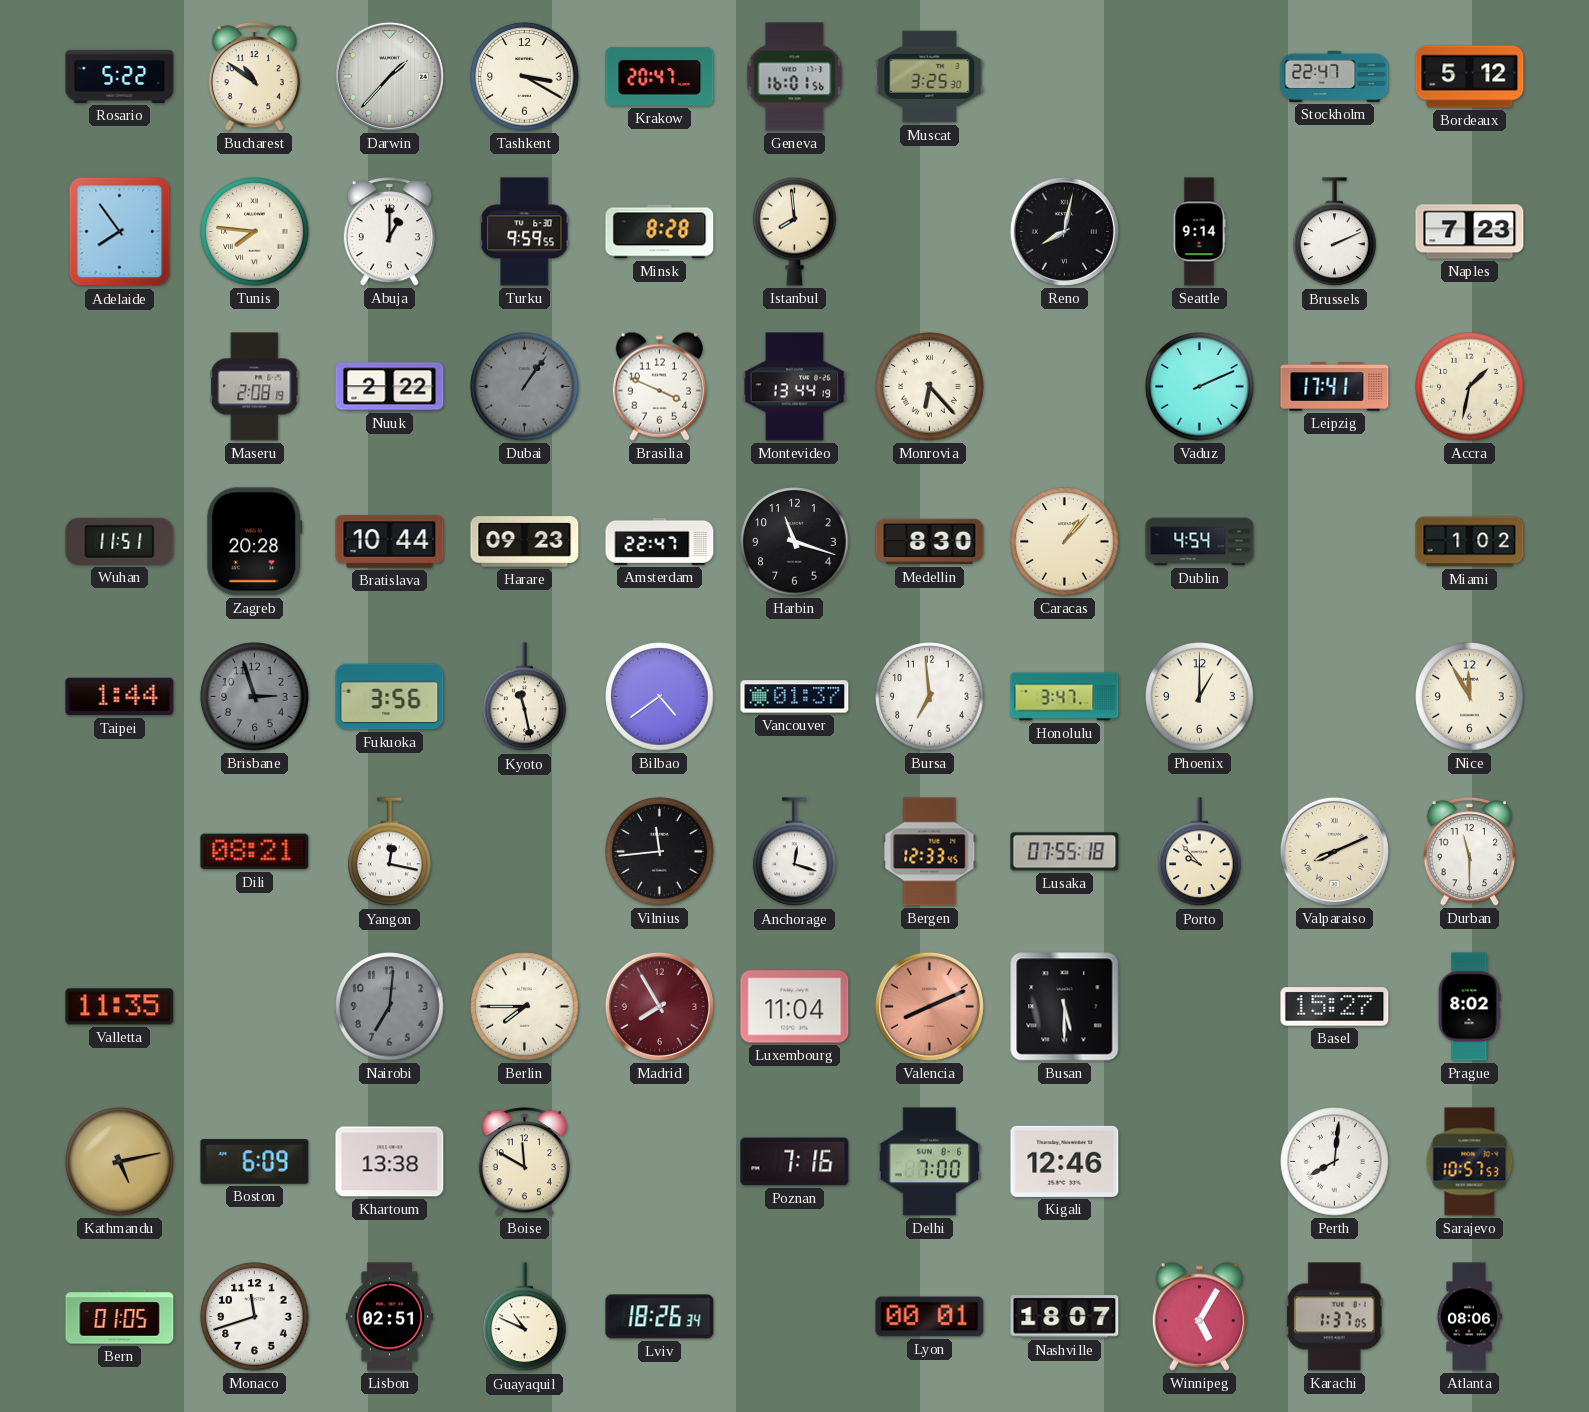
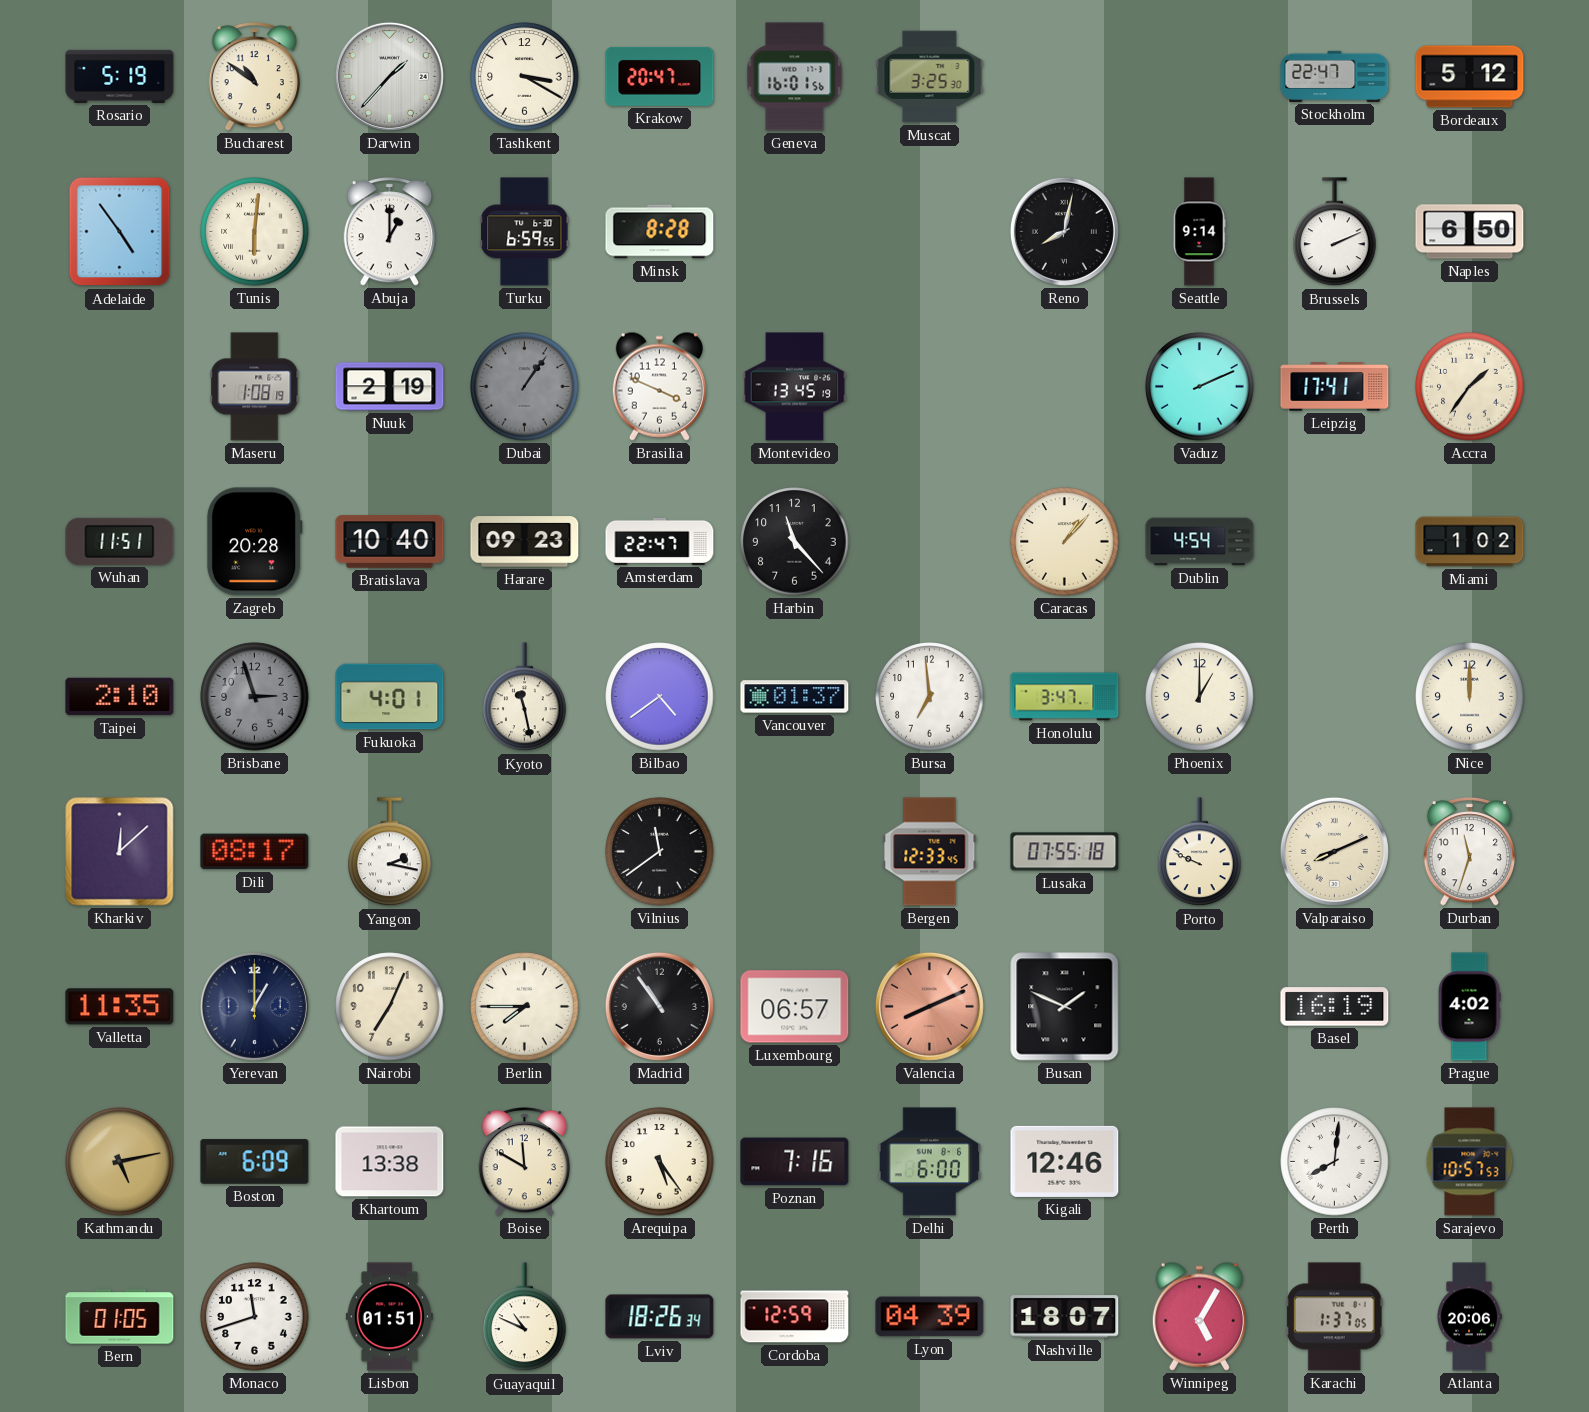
Rosario: 5:22 -> 5:19
Adelaide: 7:54 -> 4:54
Tunis: 7:46 -> 6:01
Turku: 9:59 -> 6:59
Istanbul: 7:59 -> none
Naples: 7:23 -> 6:50
Maseru: 2:08 -> 1:08
Nuuk: 2:22 -> 2:19
Montevideo: 13:44 -> 13:45
Monrovia: 6:23 -> none
Accra: 1:32 -> 1:36
Bratislava: 10:44 -> 10:40
Harbin: 11:18 -> 11:23
Medellin: 8:30 -> none
Taipei: 1:44 -> 2:10
Fukuoka: 3:56 -> 4:01
Nice: 11:55 -> 12:00
Kharkiv: none -> 12:08
Dili: 08:21 -> 08:17
Yangon: 12:17 -> 2:17
Vilnius: 11:44 -> 11:39
Anchorage: 12:18 -> none
Porto: 9:53 -> 9:49
Durban: 11:30 -> 11:33
Yerevan: none -> 1:00
Nairobi: 7:01 -> 7:04
Nairobi dial: grey -> cream
Madrid: 7:55 -> 10:54
Madrid dial: burgundy -> black
Luxembourg: 11:04 -> 06:57
Busan: 5:30 -> 1:49
Basel: 15:27 -> 16:19
Prague: 8:02 -> 4:02
Arequipa: none -> 5:24
Delhi: 7:00 -> 6:00
Lisbon: 02:51 -> 01:51
Cordoba: none -> 12:59
Lyon: 00:01 -> 04:39
Atlanta: 08:06 -> 20:06
